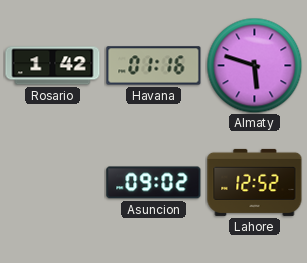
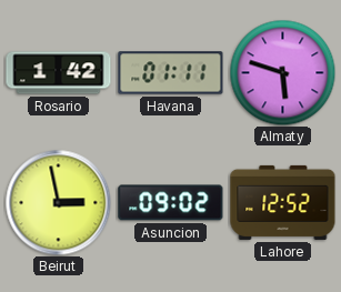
Havana: 01:16 -> 01:11
Beirut: none -> 2:58
